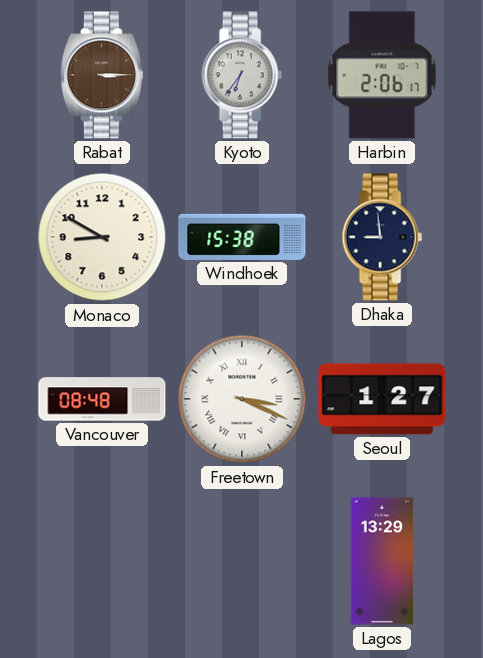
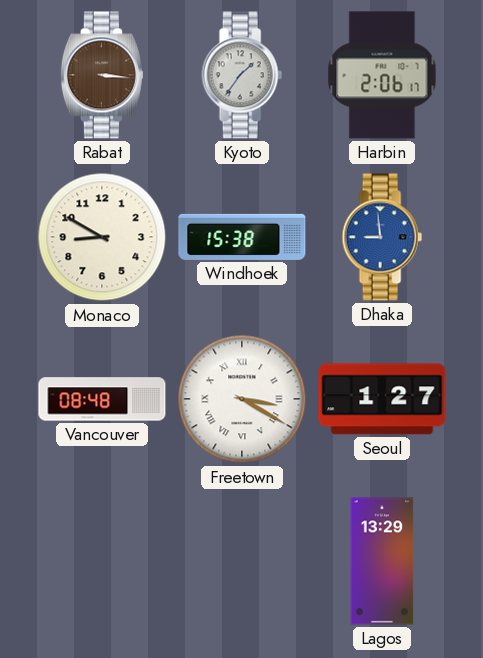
Rabat: 3:15 -> 3:16
Kyoto: 6:36 -> 1:36
Dhaka dial: navy -> blue
Freetown: 3:19 -> 3:20
